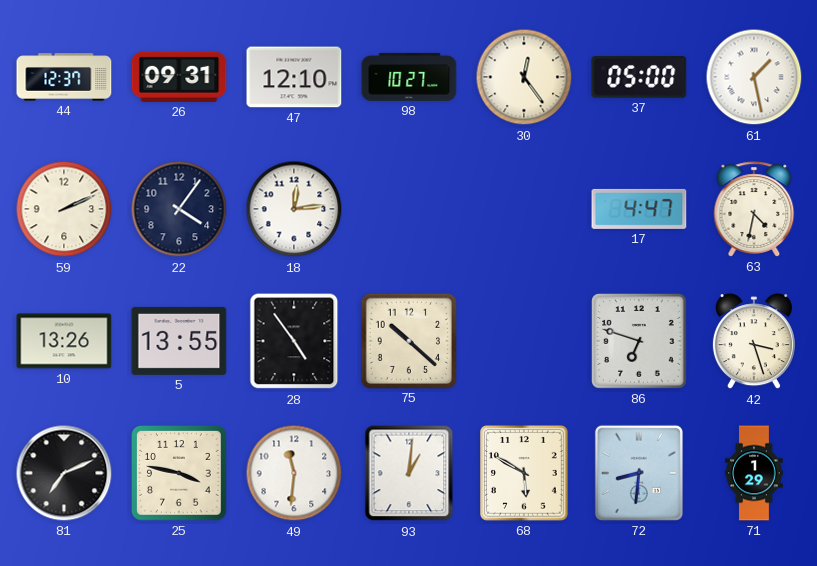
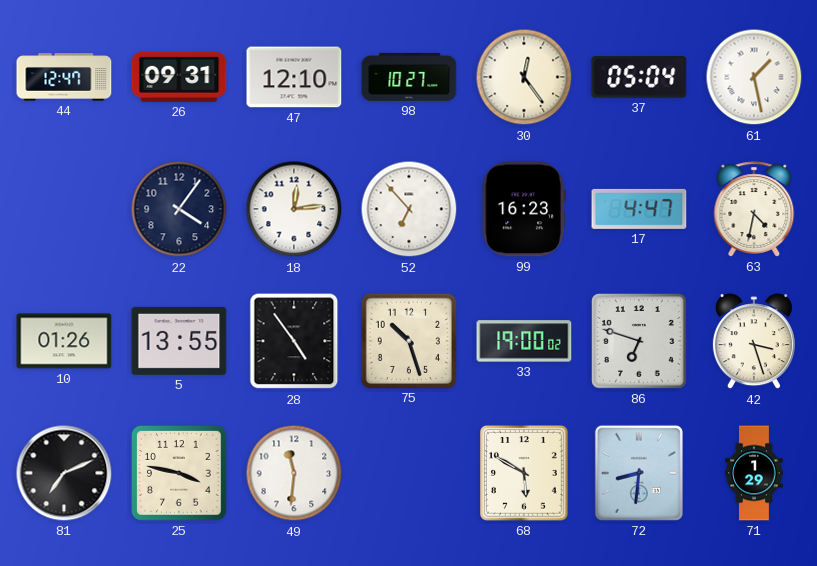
44: 12:37 -> 12:47
37: 05:00 -> 05:04
59: 2:11 -> none
52: none -> 6:53
99: none -> 16:23
10: 13:26 -> 01:26
75: 10:22 -> 10:27
33: none -> 19:00
93: 1:01 -> none
